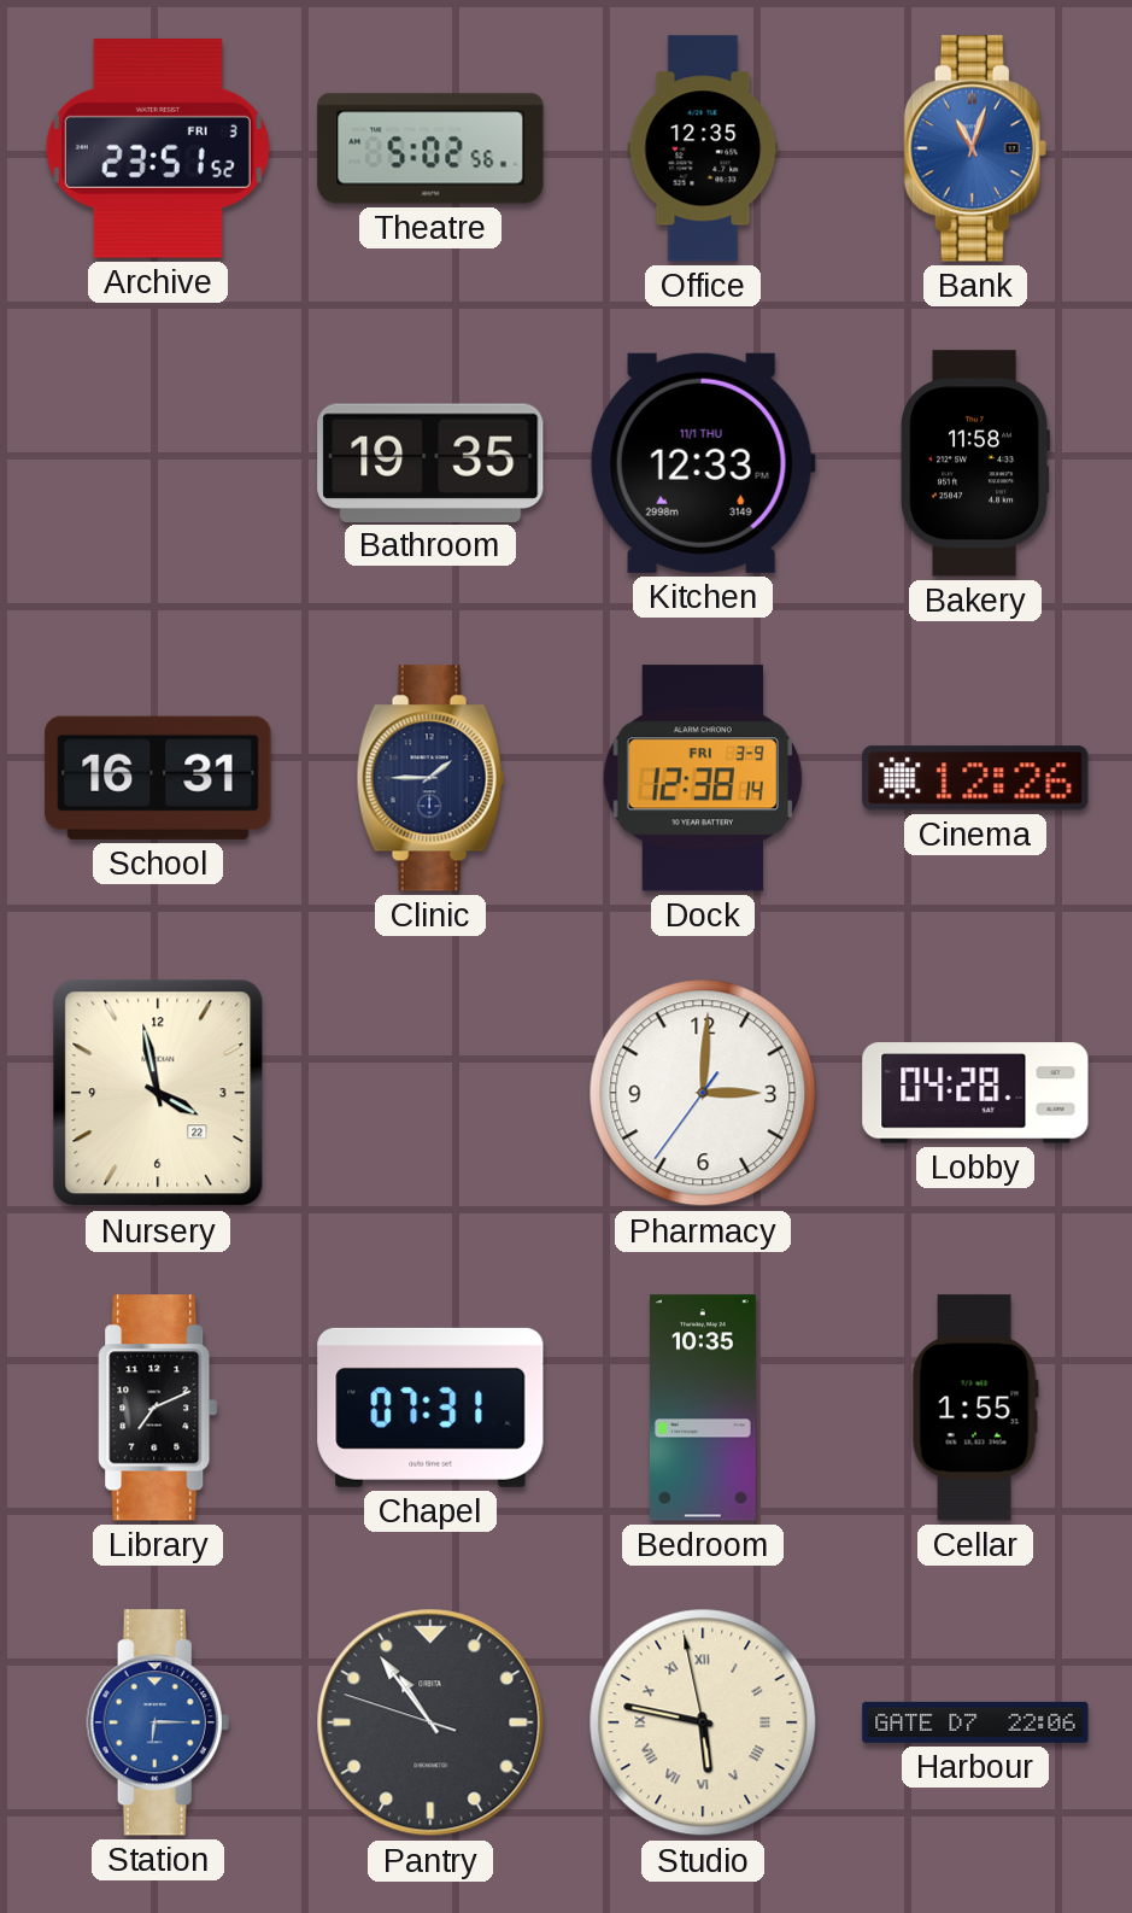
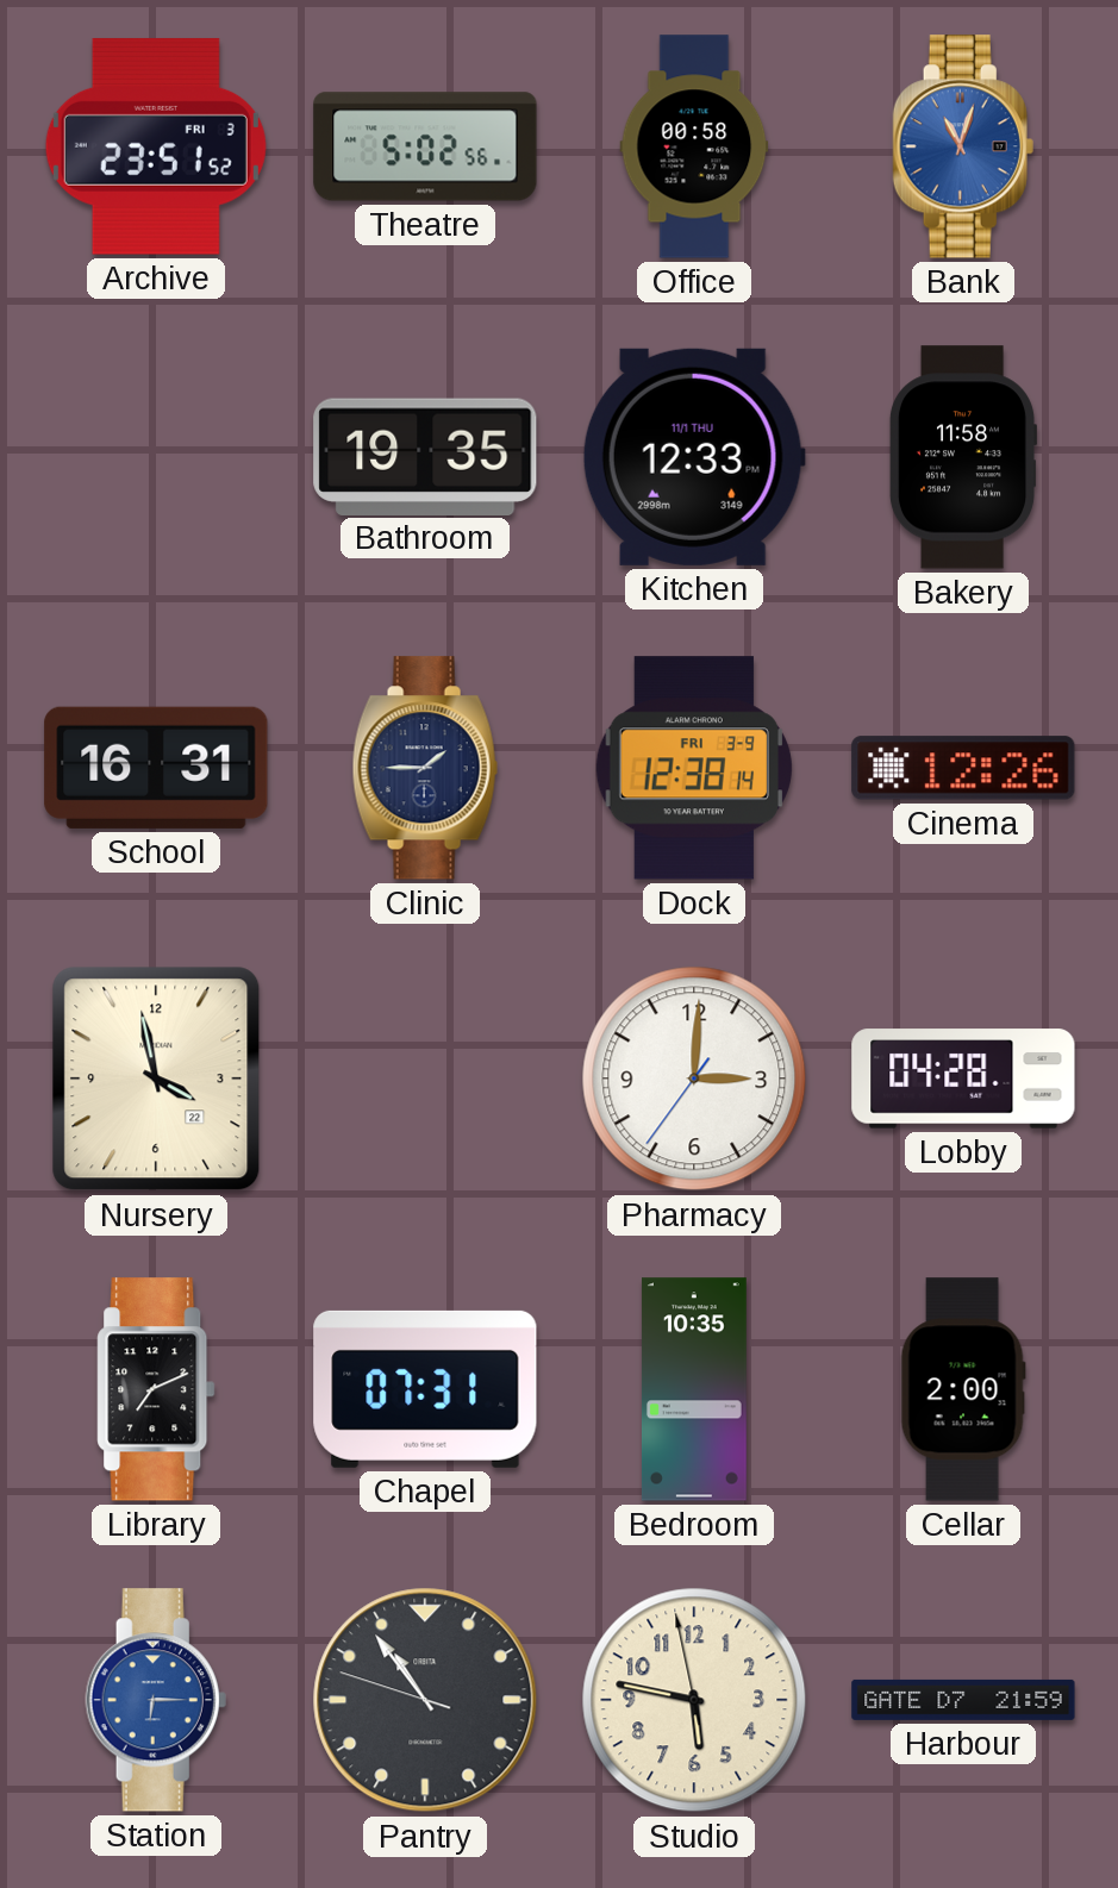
Office: 12:35 -> 00:58
Cellar: 1:55 -> 2:00
Studio numerals: Roman -> Arabic
Harbour: 22:06 -> 21:59
